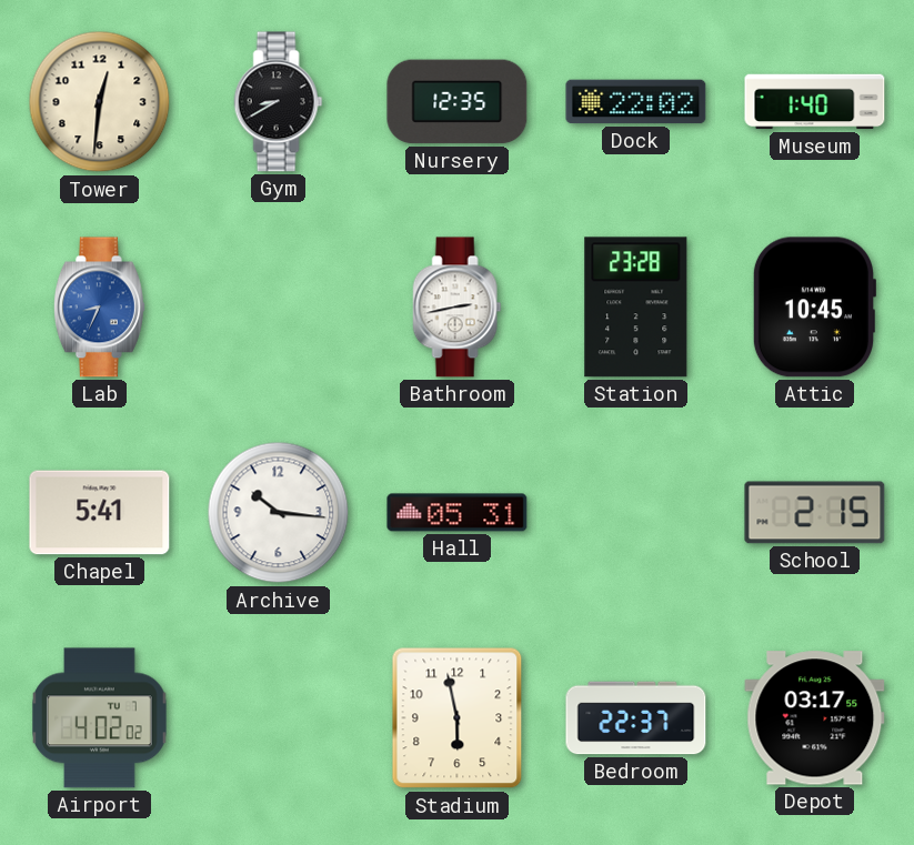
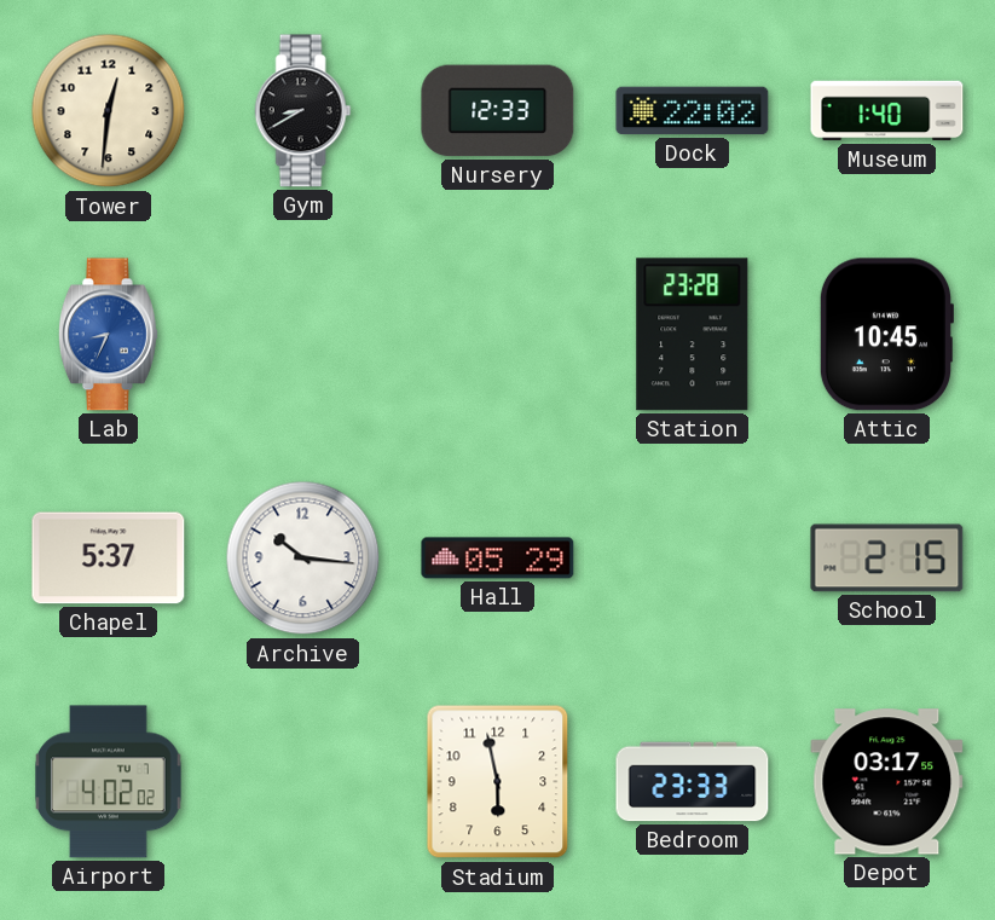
Nursery: 12:35 -> 12:33
Bathroom: 2:43 -> none
Chapel: 5:41 -> 5:37
Hall: 05:31 -> 05:29
Bedroom: 22:37 -> 23:33
